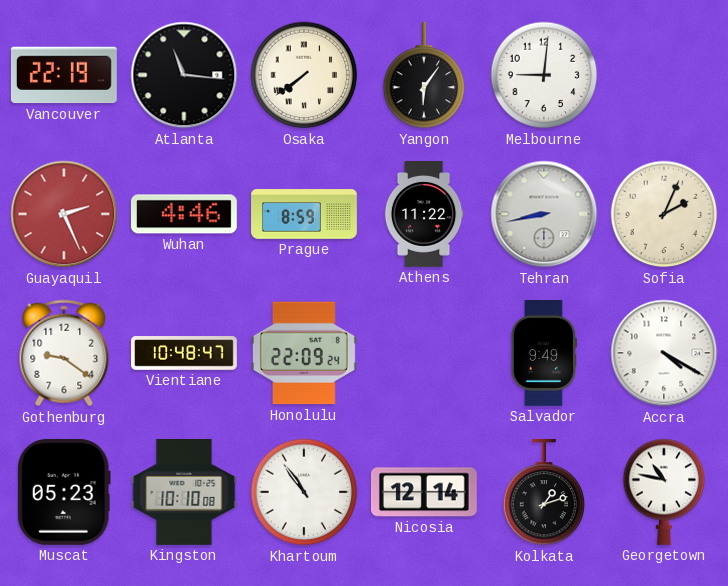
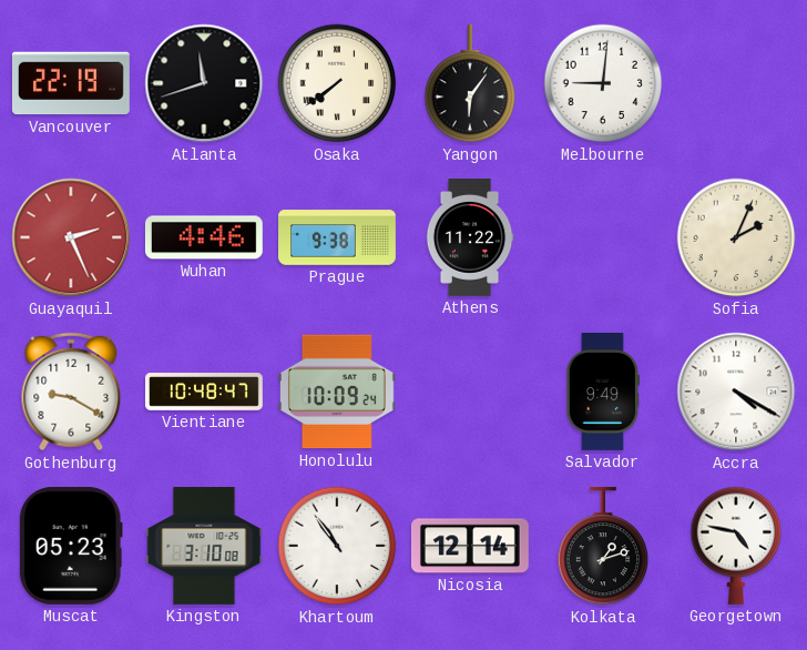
Atlanta: 11:16 -> 11:42
Prague: 8:59 -> 9:38
Tehran: 8:43 -> none
Gothenburg: 9:21 -> 9:20
Honolulu: 22:09 -> 10:09
Kingston: 10:10 -> 3:10
Georgetown: 10:47 -> 4:47
